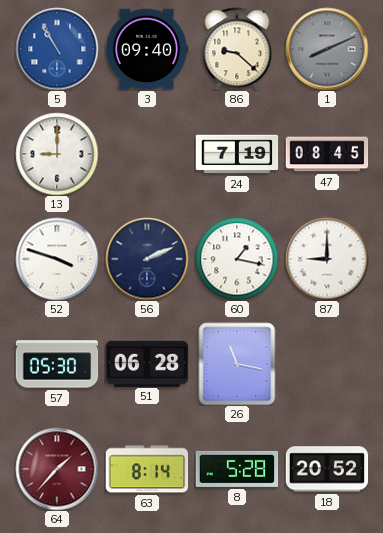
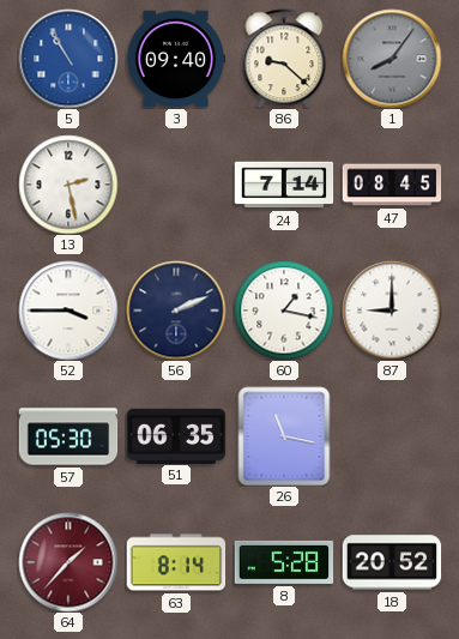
1: 8:11 -> 8:06
13: 9:00 -> 2:28
24: 7:19 -> 7:14
52: 3:48 -> 3:45
51: 06:28 -> 06:35
